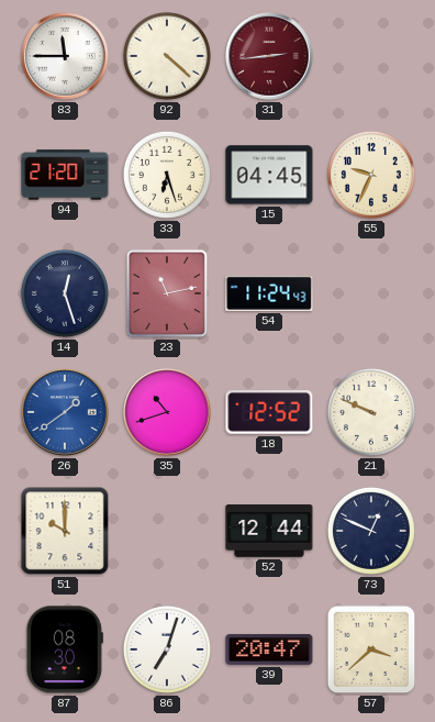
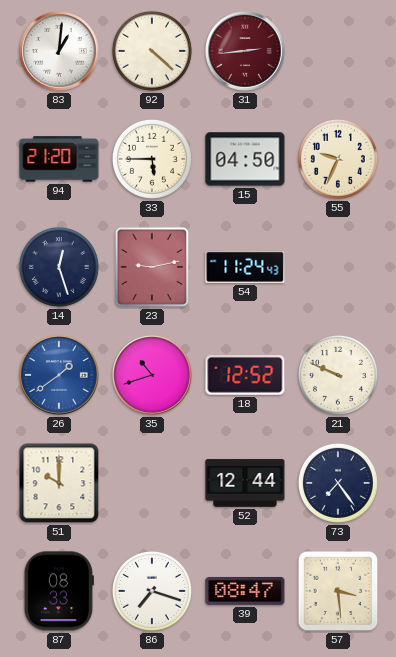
83: 11:45 -> 1:01
33: 6:27 -> 5:45
15: 04:45 -> 04:50
23: 11:13 -> 9:13
73: 12:49 -> 7:24
87: 08:30 -> 08:33
86: 7:03 -> 7:18
39: 20:47 -> 08:47
57: 3:38 -> 3:29
